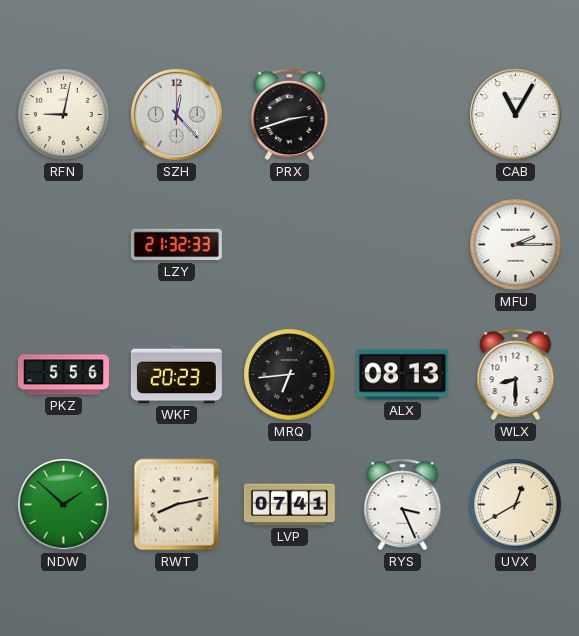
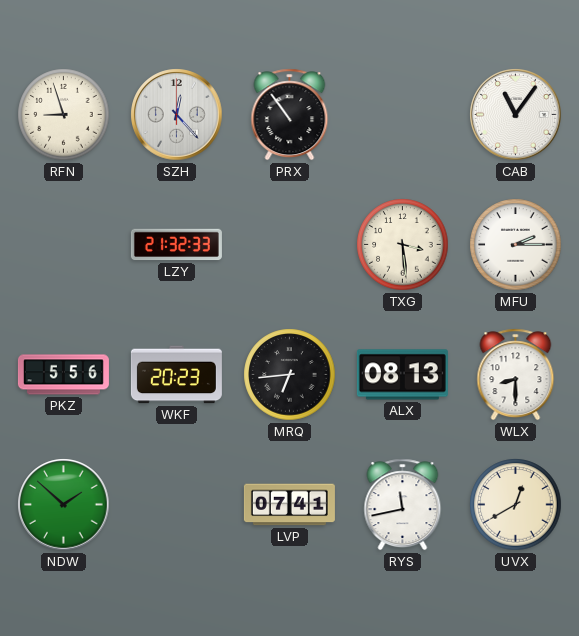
RFN: 9:02 -> 8:57
PRX: 2:42 -> 10:54
CAB: 11:05 -> 11:06
TXG: none -> 3:29
RWT: 8:13 -> none
RYS: 3:26 -> 11:43
